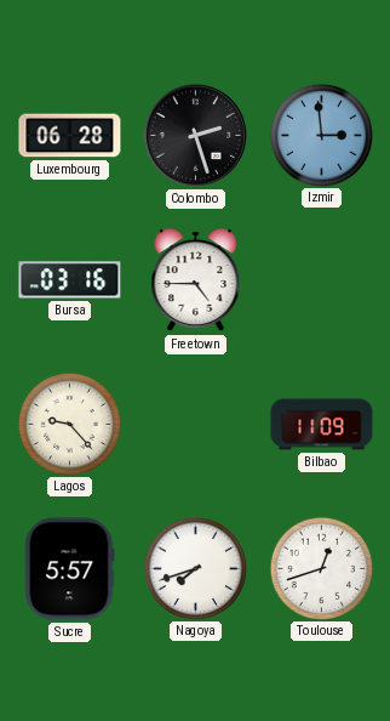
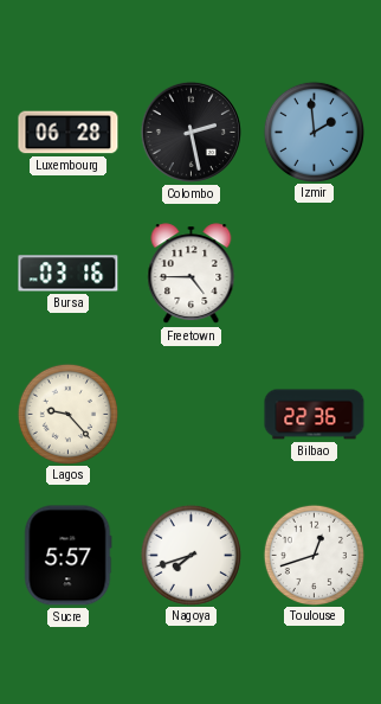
Colombo: 2:27 -> 2:28
Izmir: 2:59 -> 1:59
Bilbao: 11:09 -> 22:36
